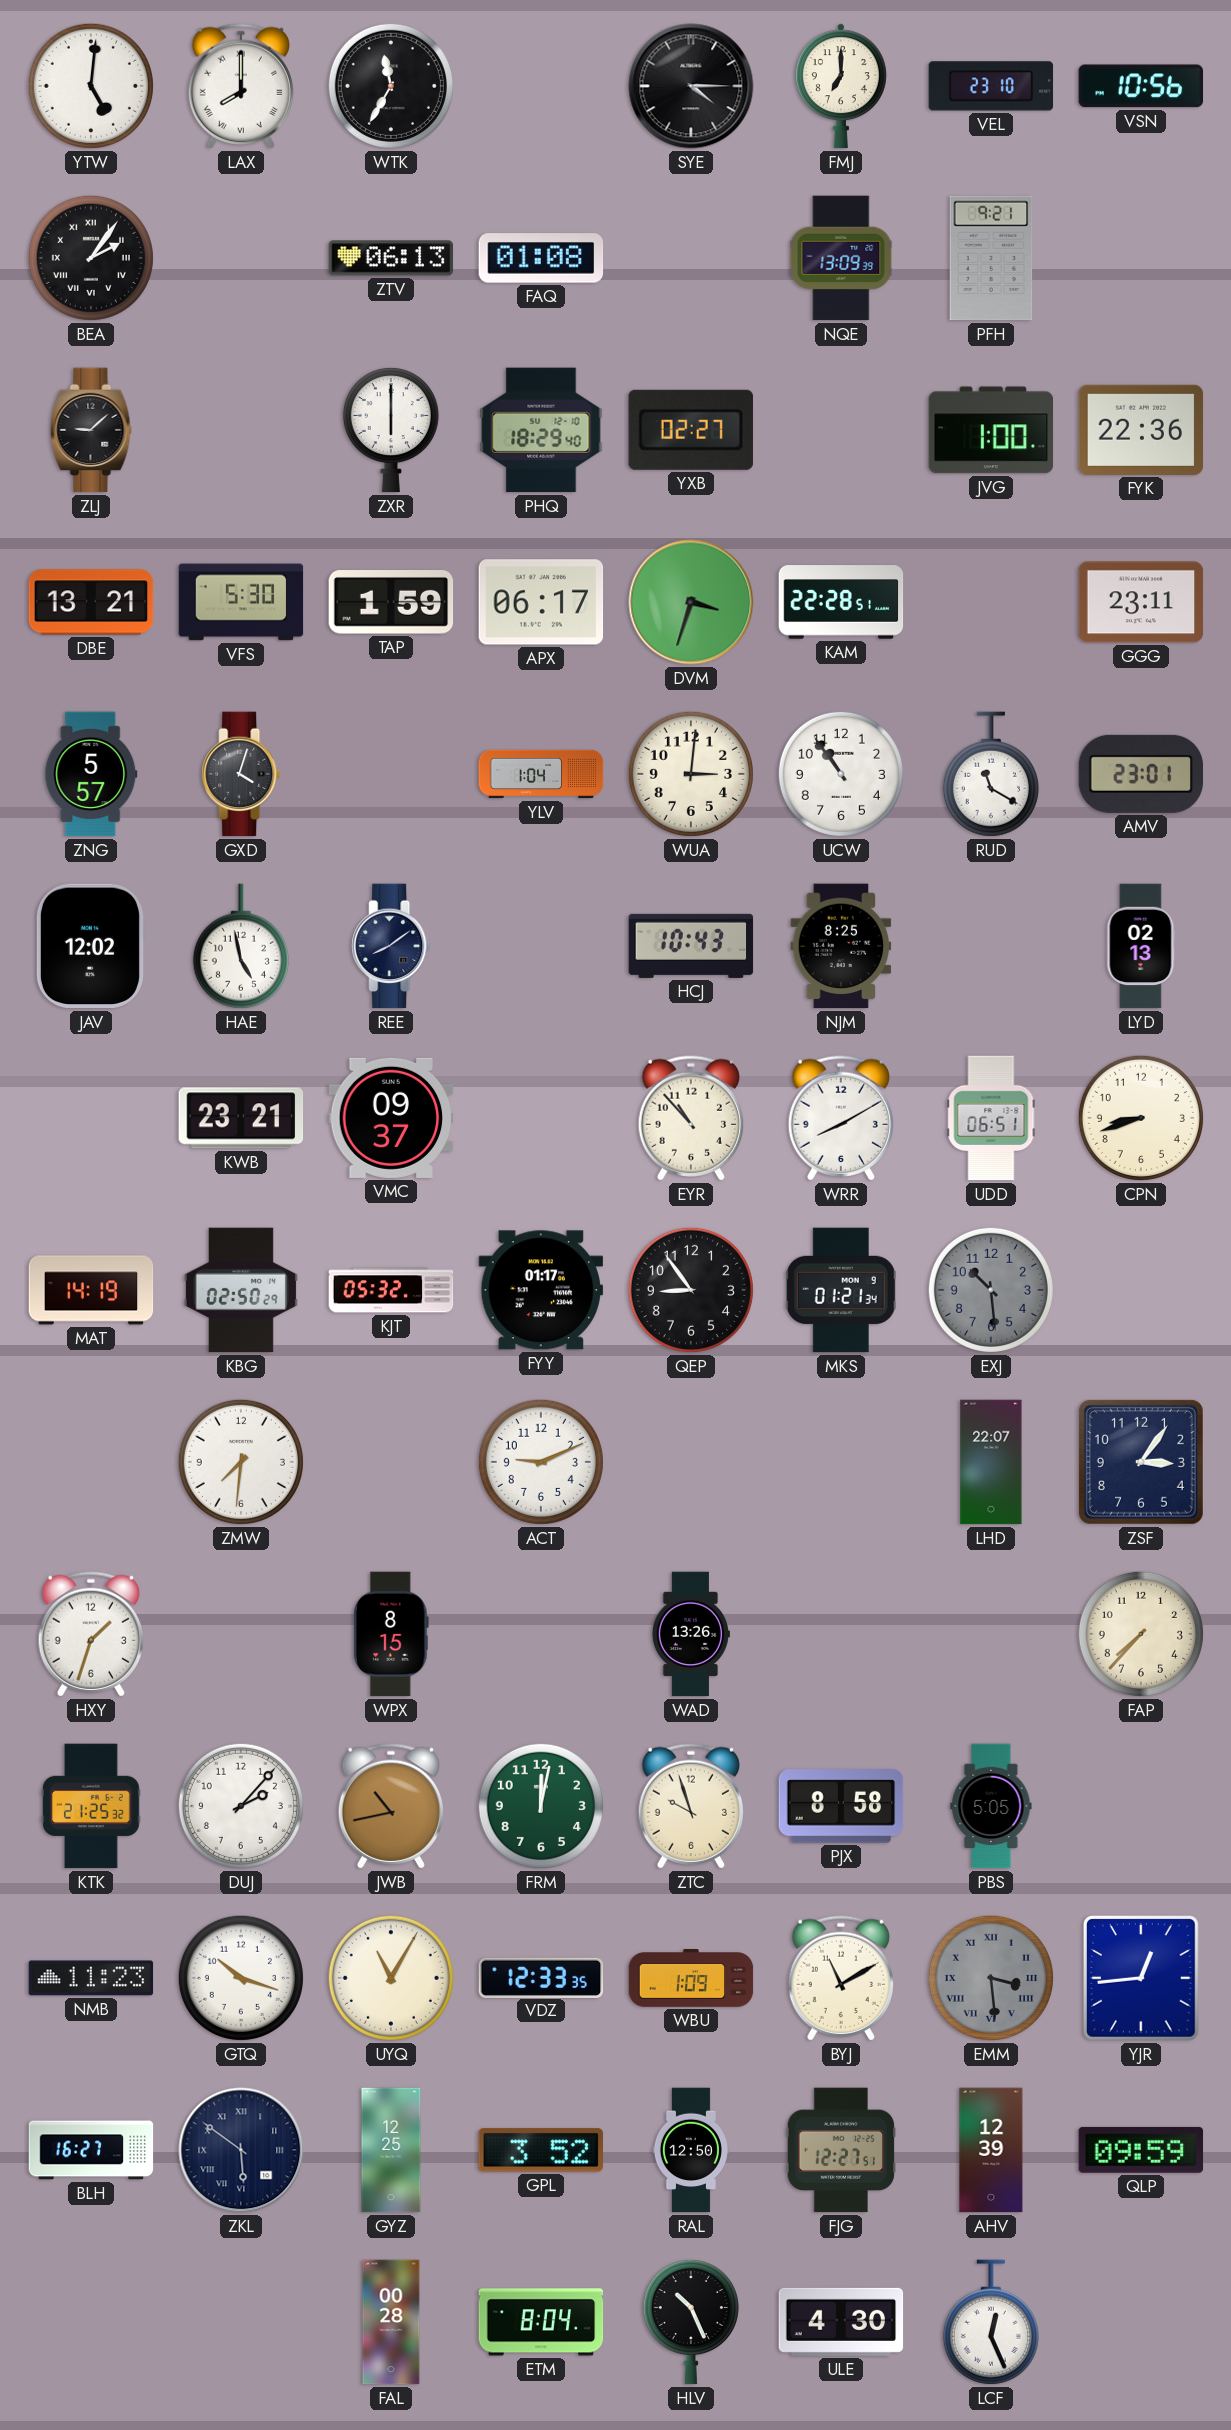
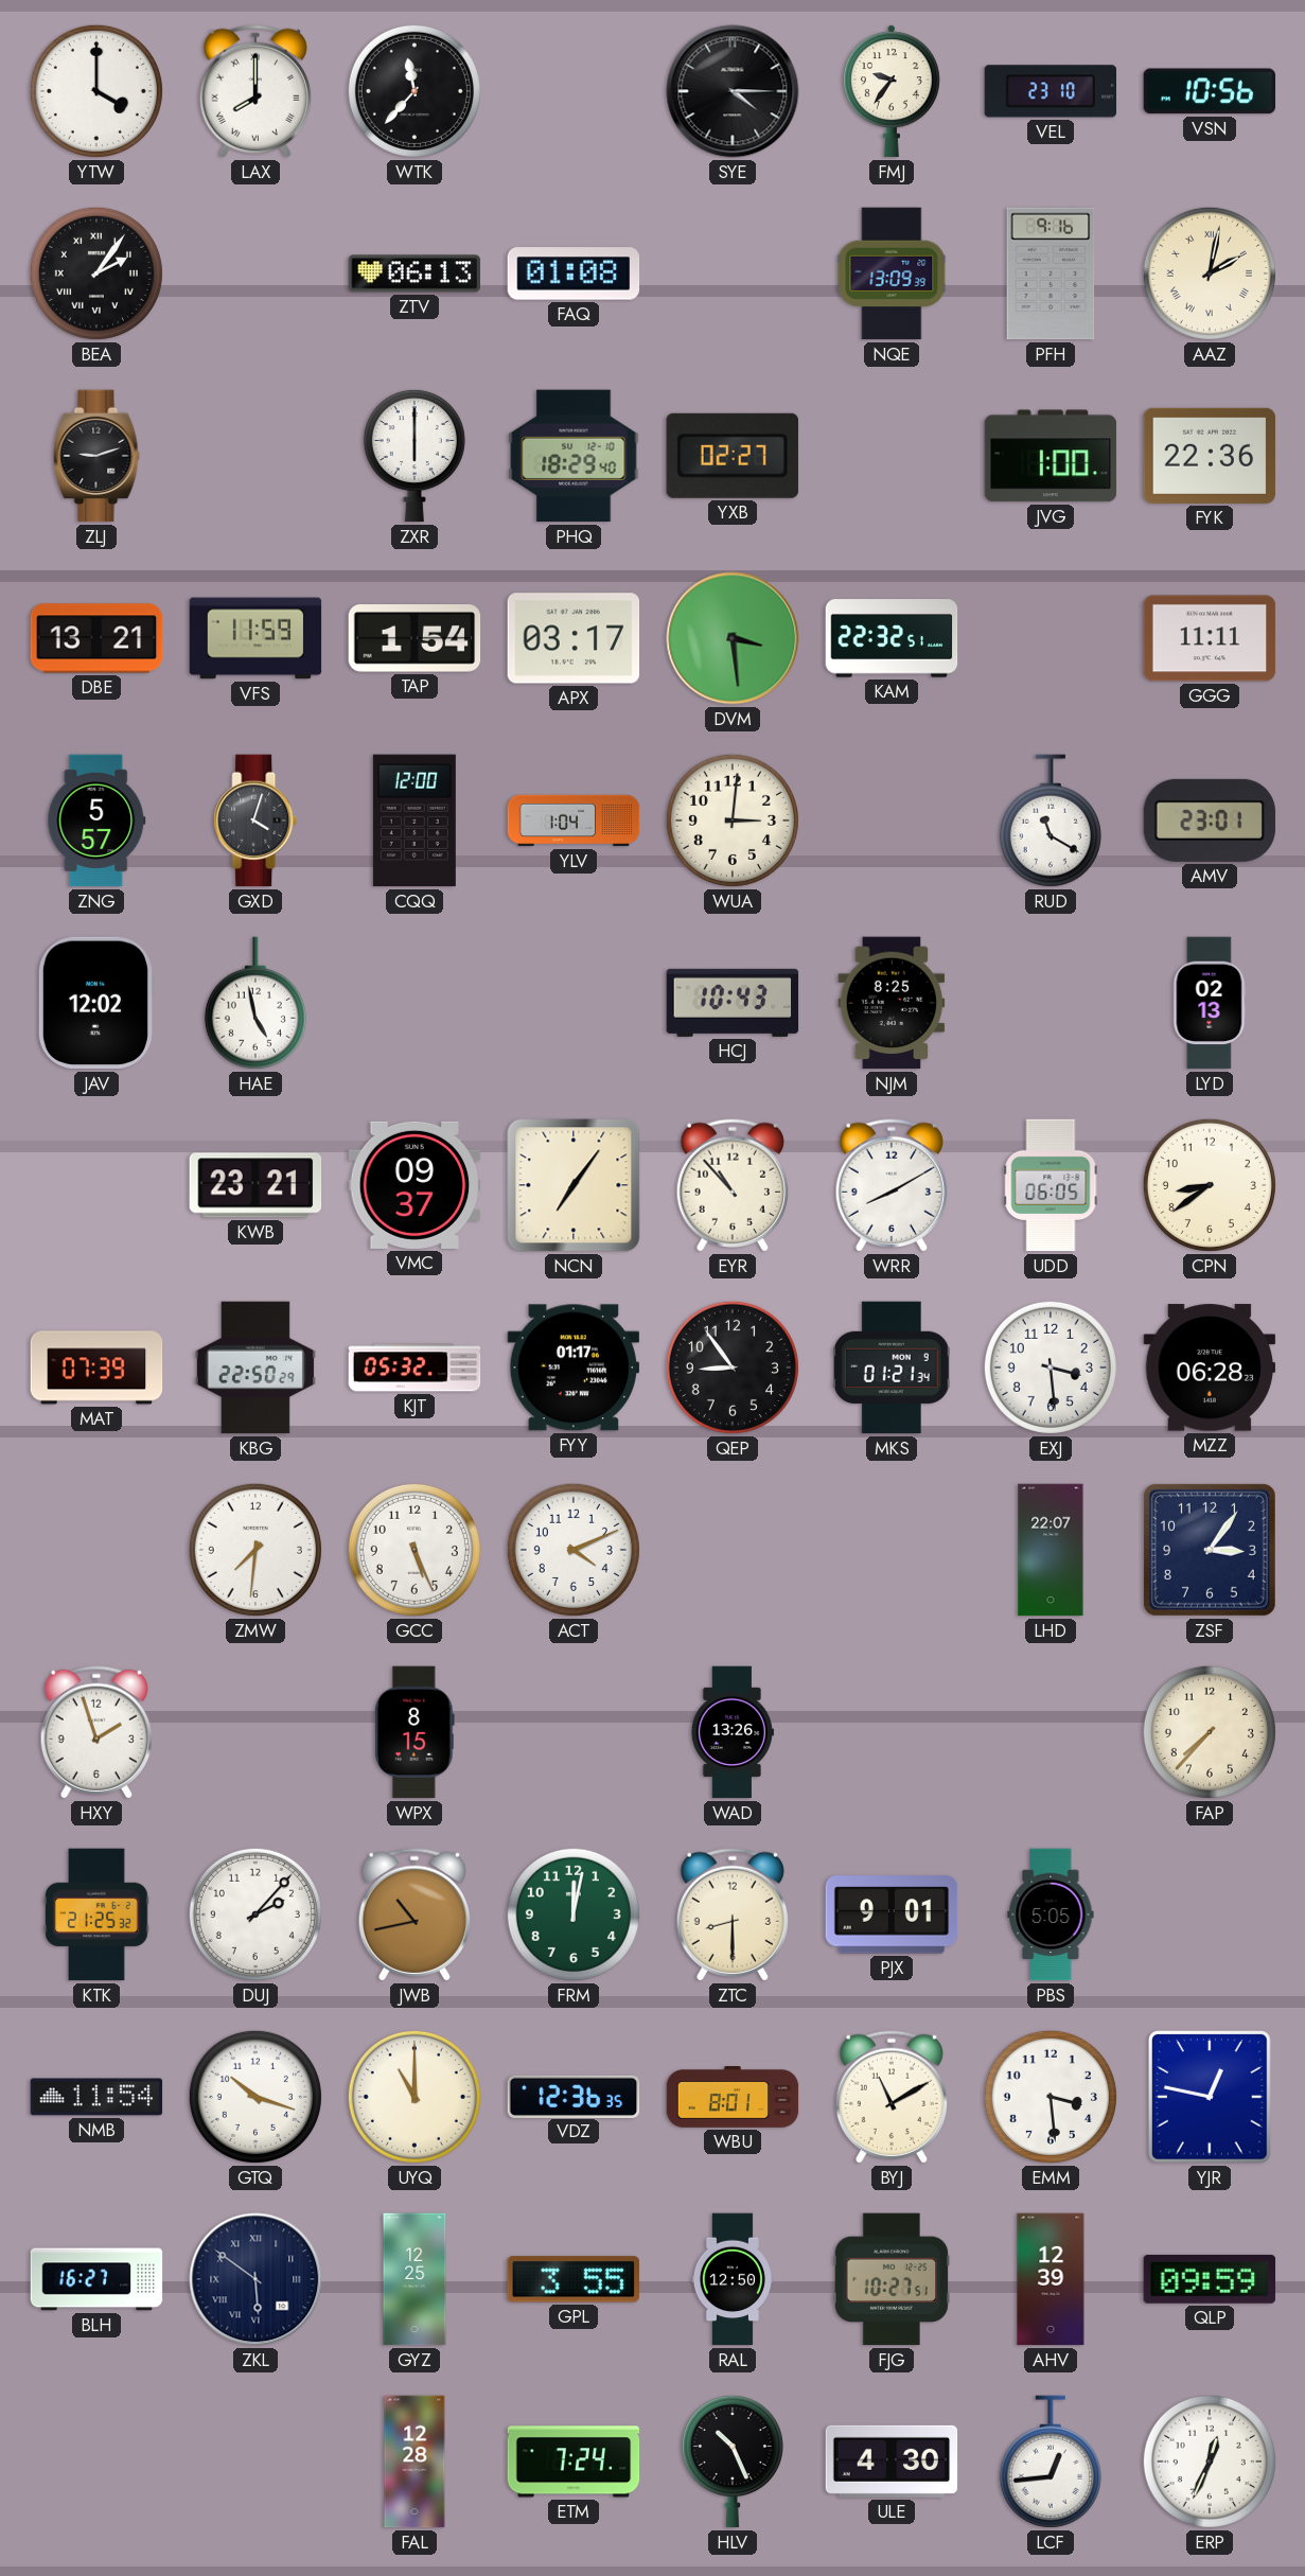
YTW: 5:01 -> 4:00
WTK: 11:35 -> 11:37
FMJ: 7:00 -> 9:36
PFH: 9:21 -> 9:16
AAZ: none -> 2:02
ZLJ: 9:08 -> 9:12
VFS: 5:30 -> 11:59
TAP: 1:59 -> 1:54
APX: 06:17 -> 03:17
DVM: 3:33 -> 3:29
KAM: 22:28 -> 22:32
GGG: 23:11 -> 11:11
CQQ: none -> 12:00
UCW: 10:54 -> none
REE: 8:09 -> none
NCN: none -> 7:06
UDD: 06:51 -> 06:05
CPN: 8:42 -> 8:39
MAT: 14:19 -> 07:39
KBG: 02:50 -> 22:50
EXJ: 10:29 -> 3:29
EXJ dial: grey -> white
MZZ: none -> 06:28
GCC: none -> 5:26
ACT: 9:11 -> 4:11
HXY: 1:33 -> 1:57
ZTC: 9:57 -> 8:30
PJX: 8:58 -> 9:01
NMB: 11:23 -> 11:54
UYQ: 11:05 -> 11:00
VDZ: 12:33 -> 12:36
WBU: 1:09 -> 8:01
EMM dial: grey -> white
EMM numerals: Roman -> Arabic
YJR: 12:44 -> 12:47
GPL: 3:52 -> 3:55
FJG: 12:27 -> 10:27
FAL: 00:28 -> 12:28
ETM: 8:04 -> 7:24
LCF: 12:26 -> 12:44
ERP: none -> 12:34
